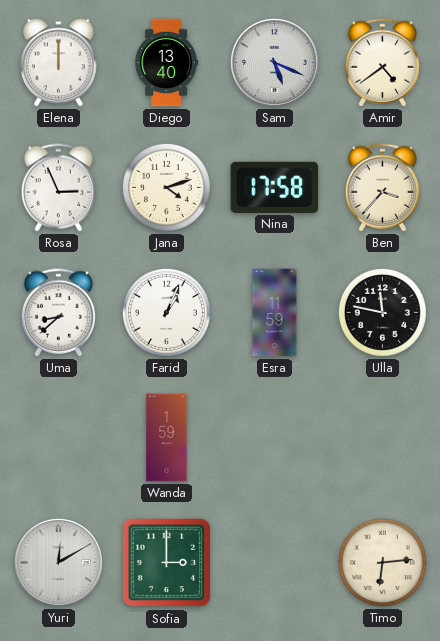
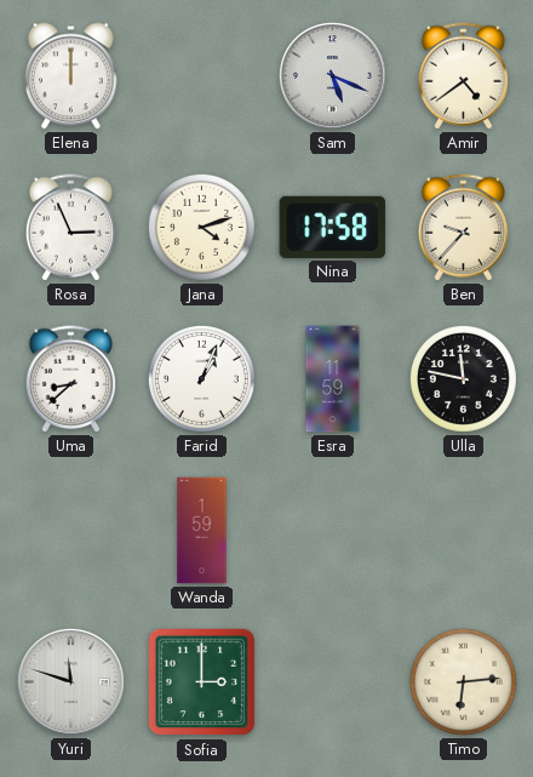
Diego: 13:40 -> none
Ben: 3:37 -> 9:37
Yuri: 12:10 -> 11:48
